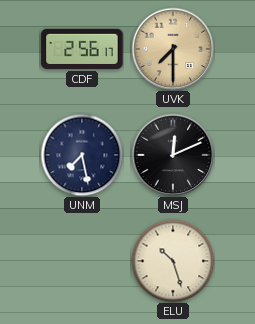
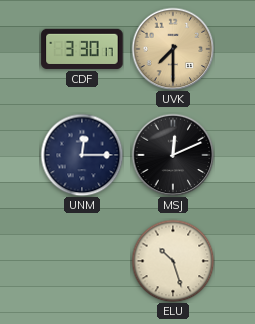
CDF: 2:56 -> 3:30
UNM: 7:28 -> 12:15
